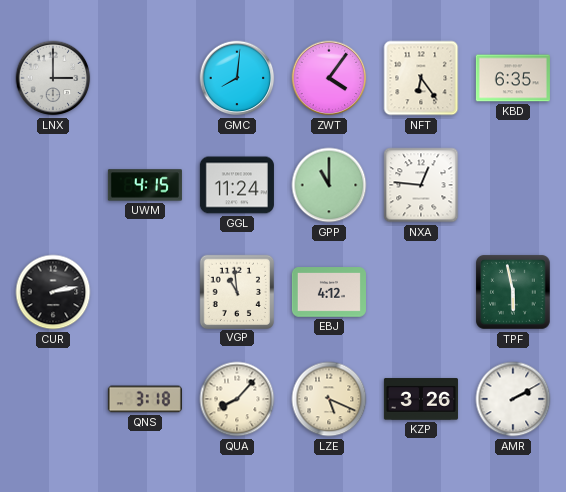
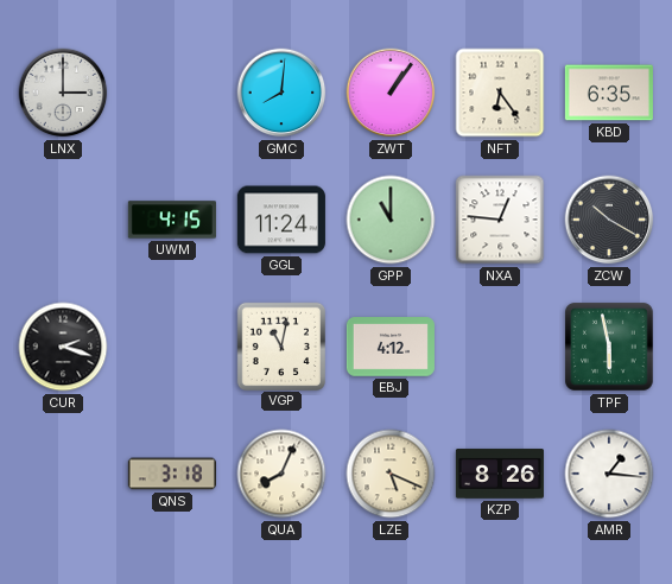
ZWT: 4:06 -> 1:06
ZCW: none -> 10:20
CUR: 2:13 -> 2:18
VGP: 10:59 -> 11:02
QUA: 8:07 -> 8:04
KZP: 3:26 -> 8:26
AMR: 2:10 -> 1:16
